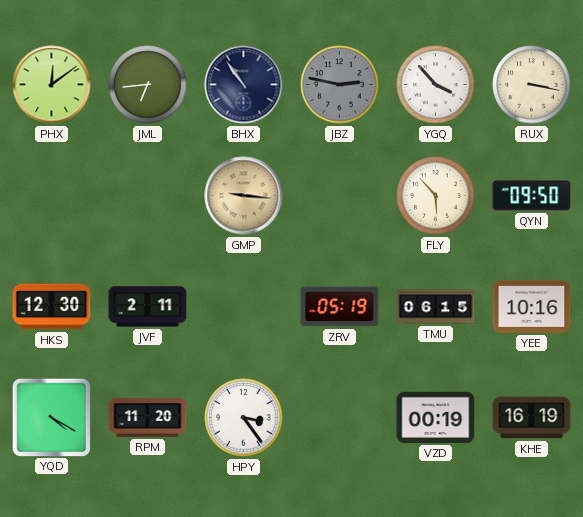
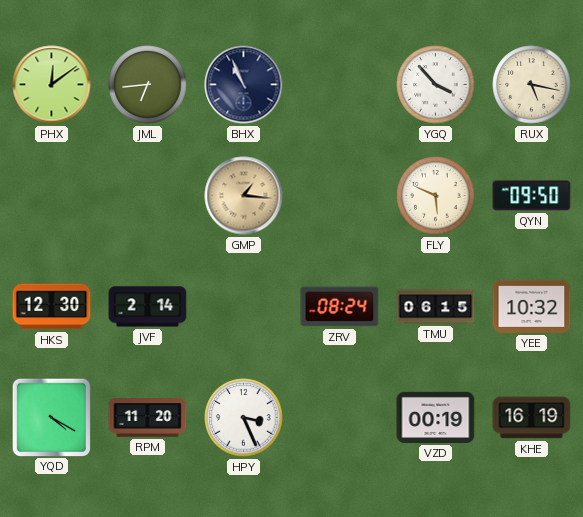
BHX: 10:54 -> 10:56
JBZ: 2:47 -> none
RUX: 3:17 -> 5:17
GMP: 9:16 -> 1:16
FLY: 5:53 -> 5:49
JVF: 2:11 -> 2:14
ZRV: 05:19 -> 08:24
YEE: 10:16 -> 10:32
HPY: 3:24 -> 3:26
